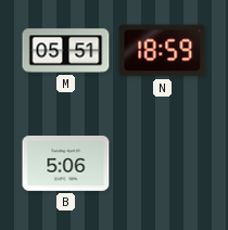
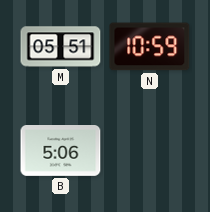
N: 18:59 -> 10:59
